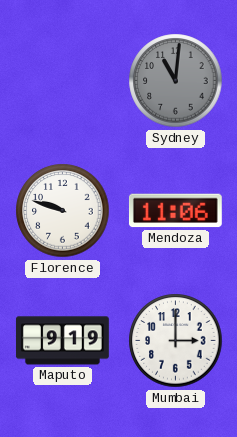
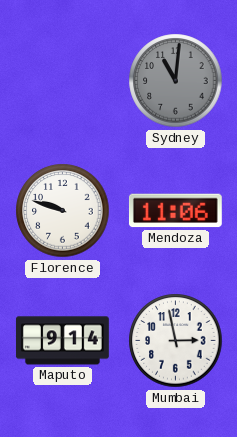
Maputo: 9:19 -> 9:14
Mumbai: 3:00 -> 2:58
